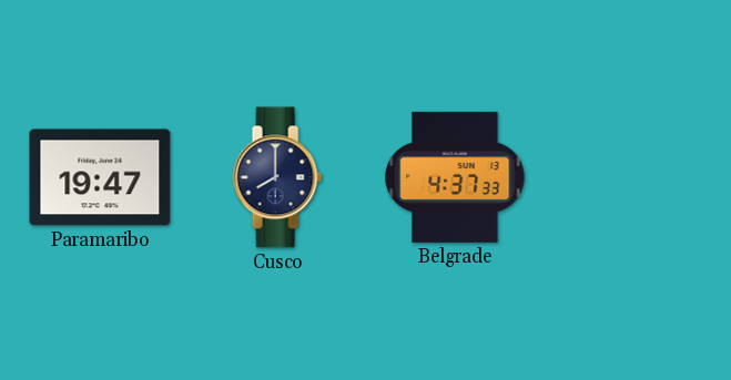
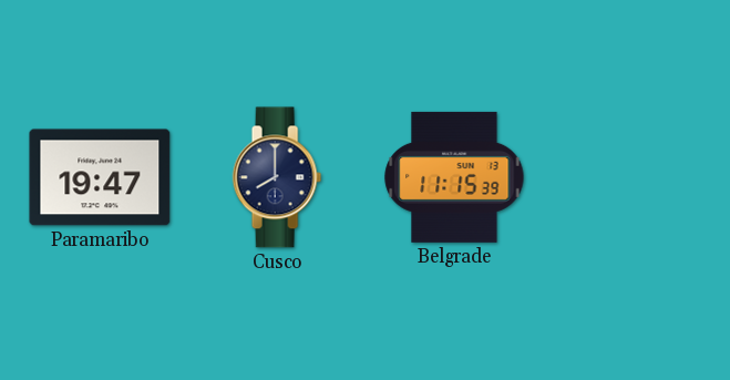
Belgrade: 4:37 -> 11:15
